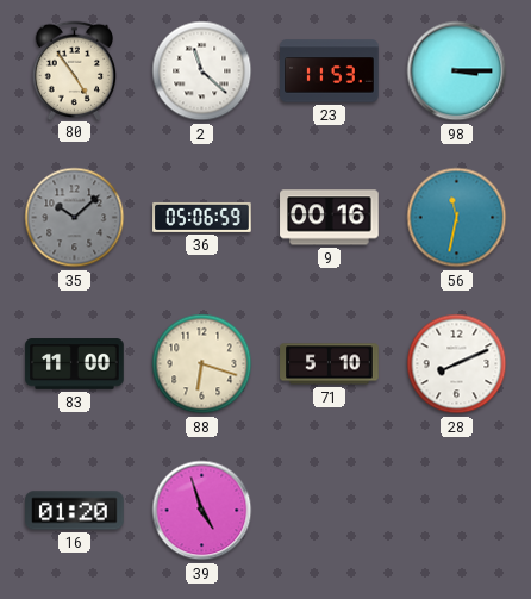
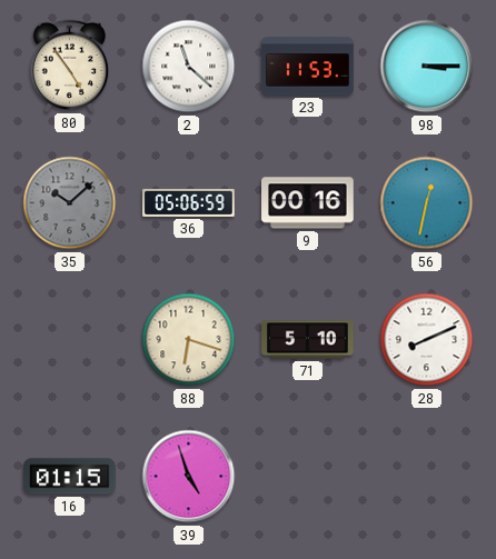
56: 11:32 -> 12:32
83: 11:00 -> none
16: 01:20 -> 01:15
